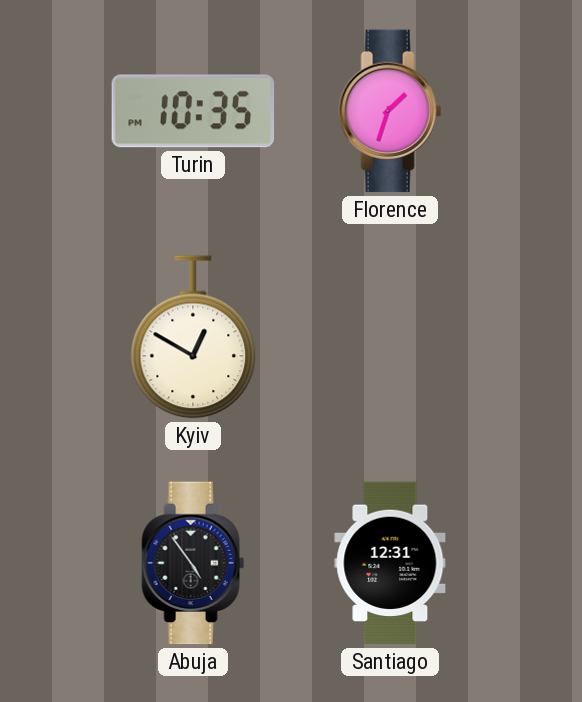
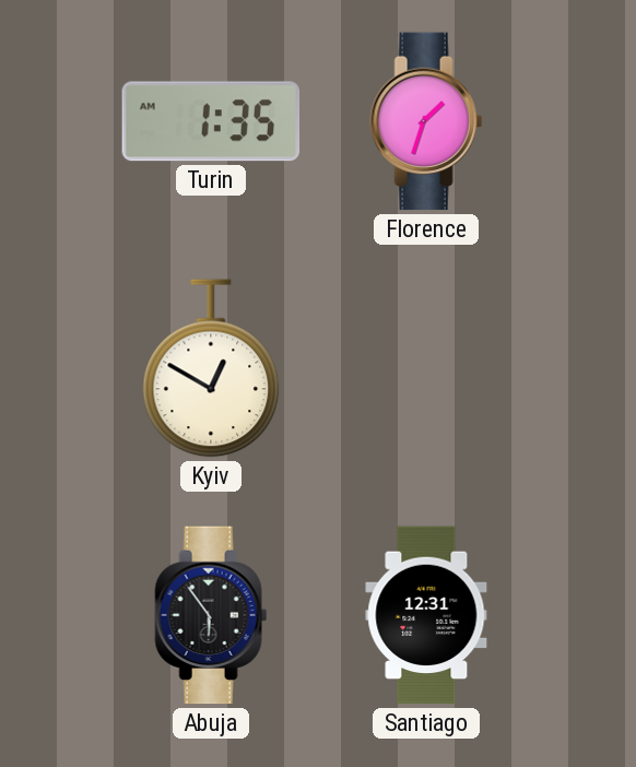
Turin: 10:35 -> 1:35
Abuja: 4:54 -> 5:54
